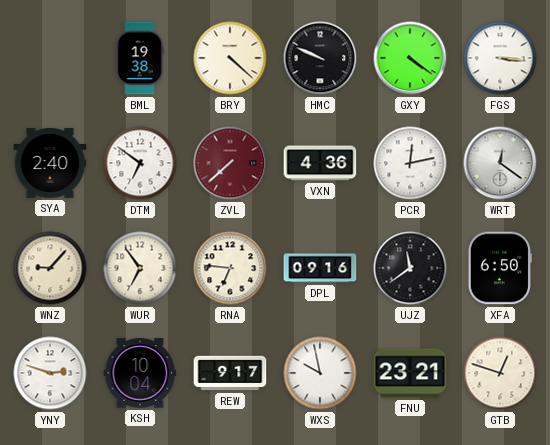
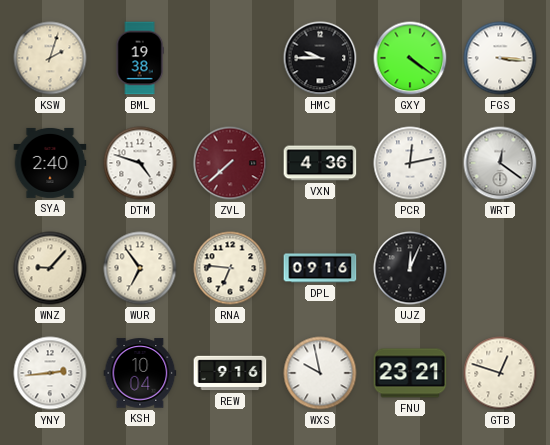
KSW: none -> 2:03
BRY: 4:22 -> none
HMC: 9:49 -> 9:45
DTM: 6:51 -> 4:48
UJZ: 11:39 -> 12:04
XFA: 6:50 -> none
YNY: 2:48 -> 2:44
REW: 9:17 -> 9:16
